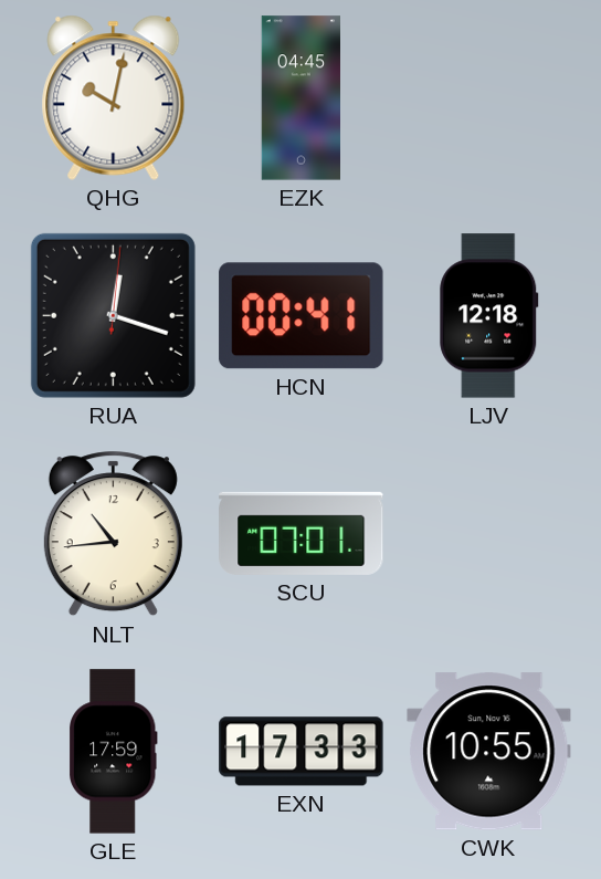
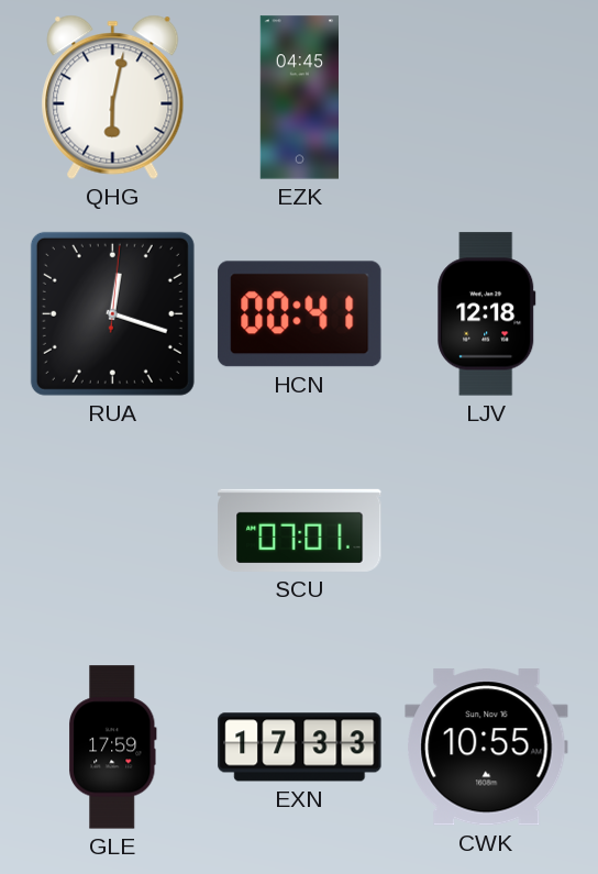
QHG: 10:02 -> 6:02
NLT: 10:44 -> none
